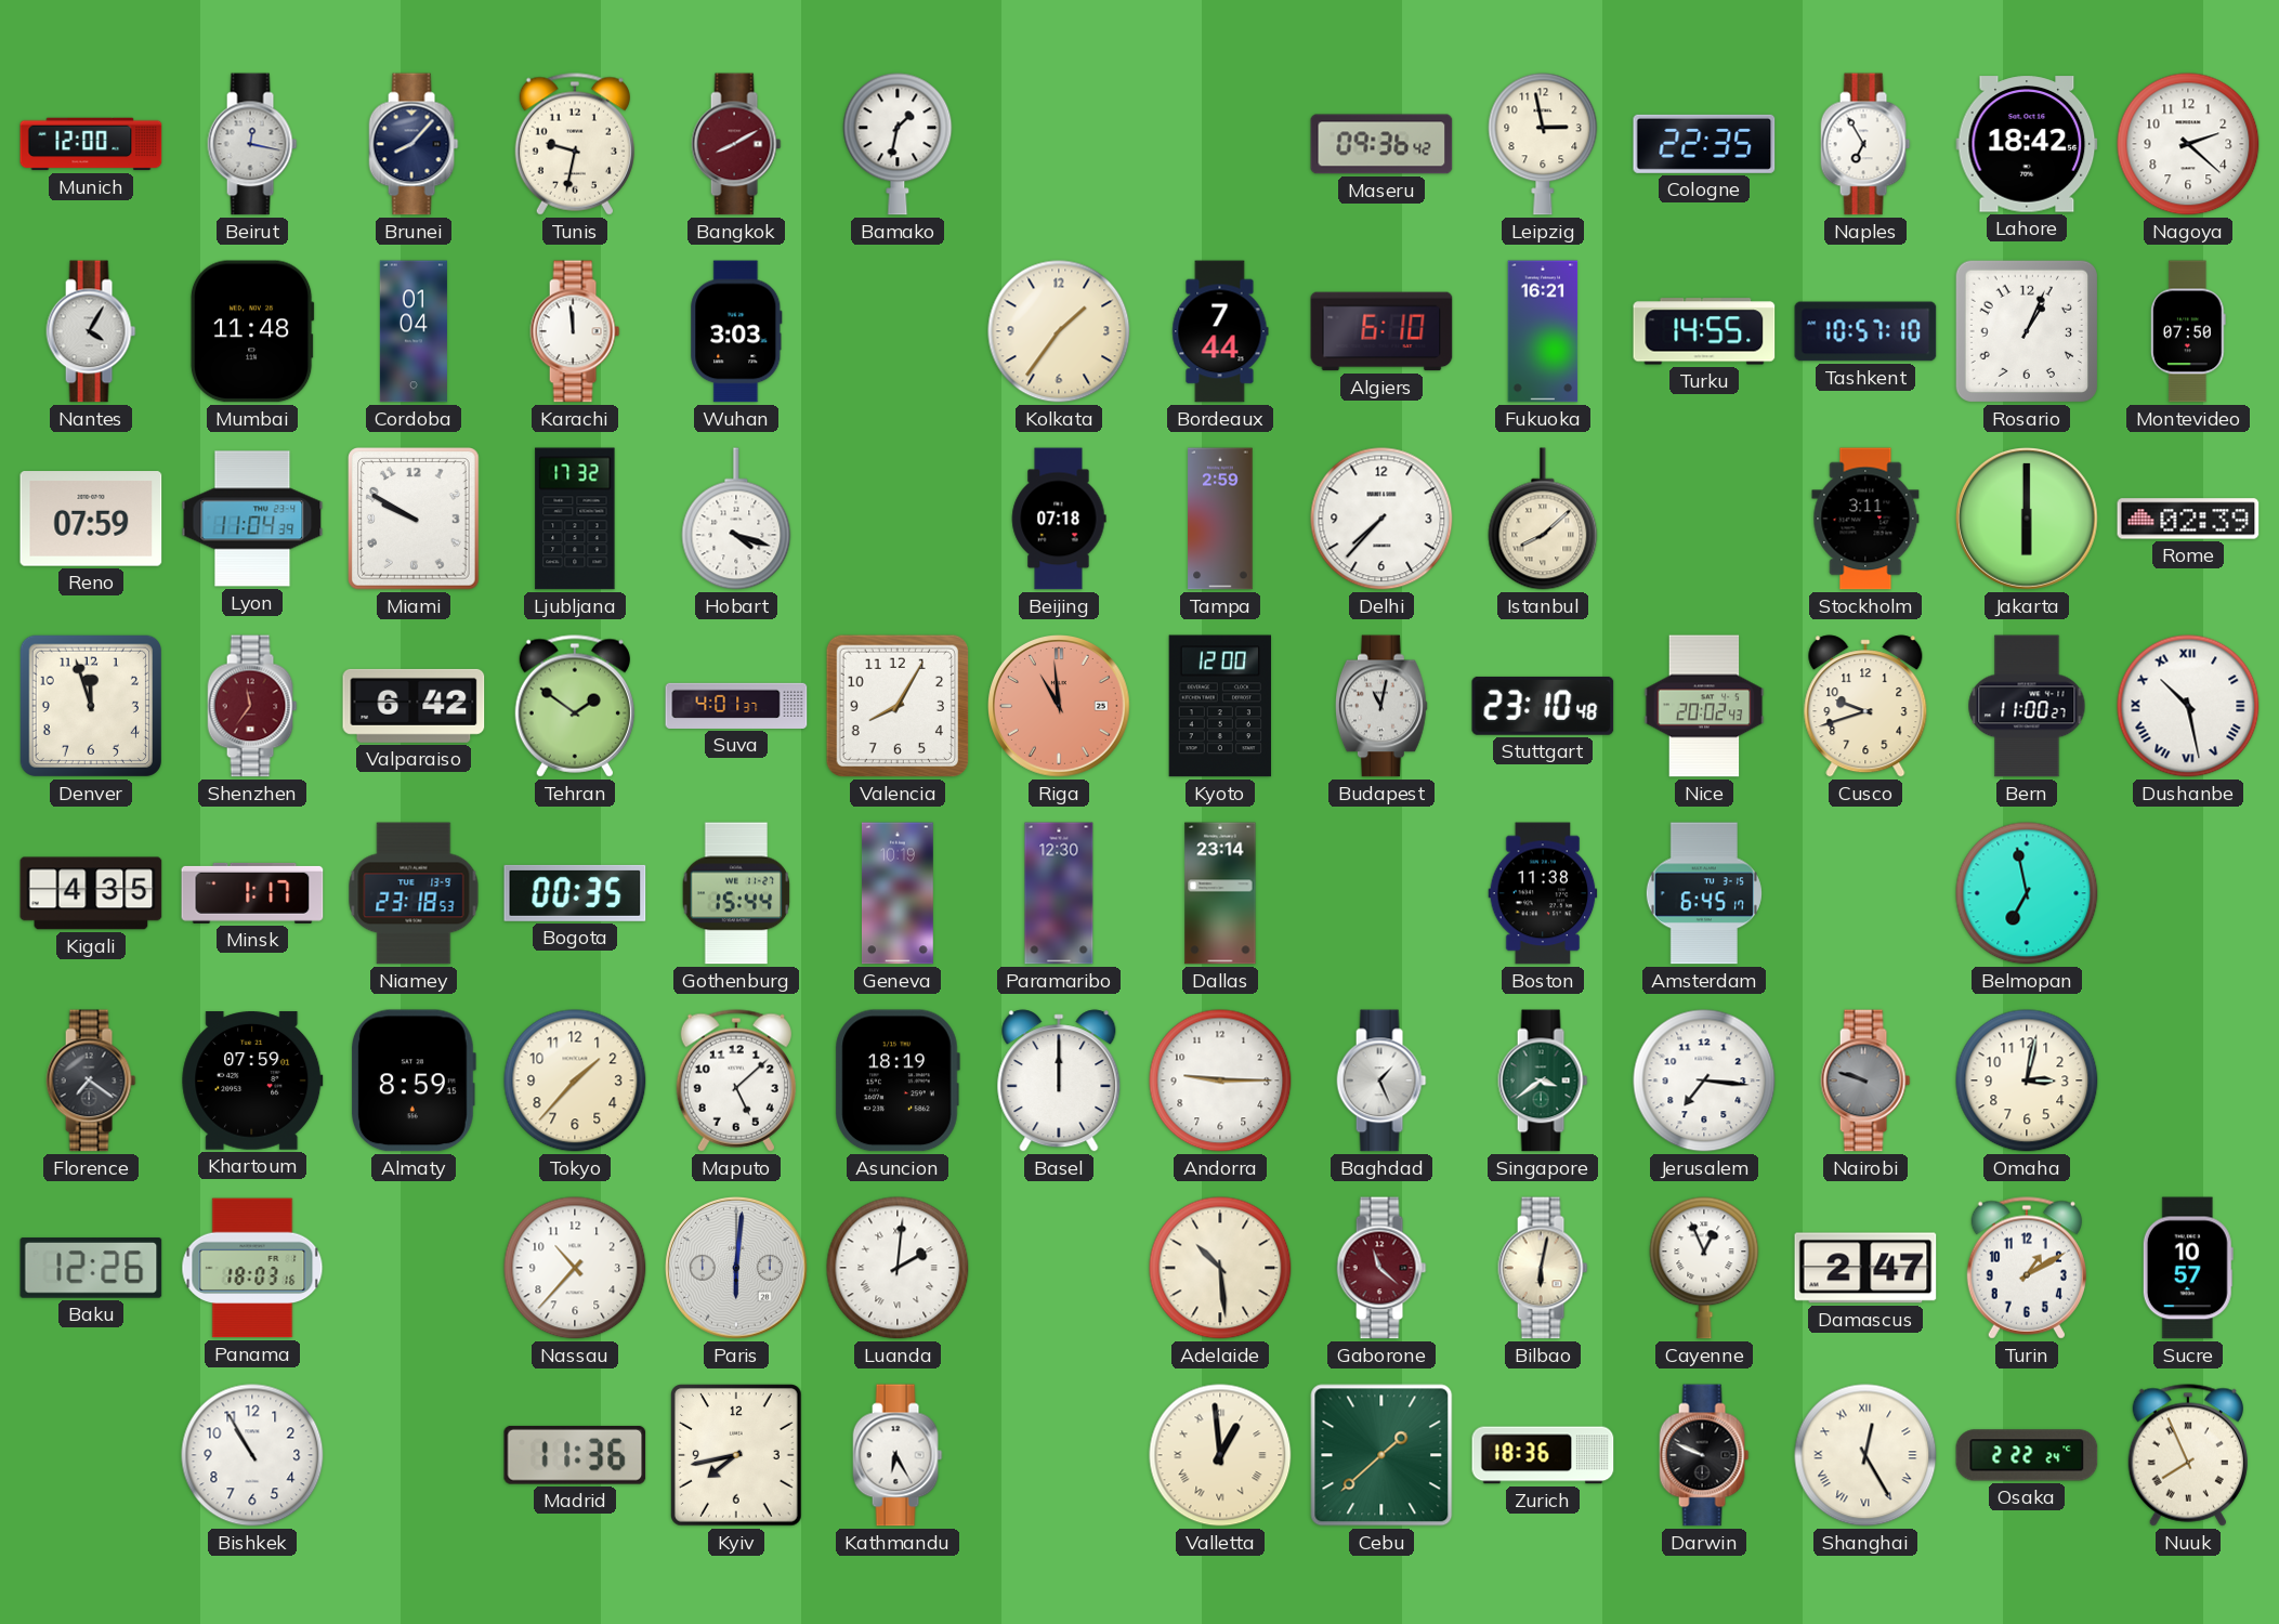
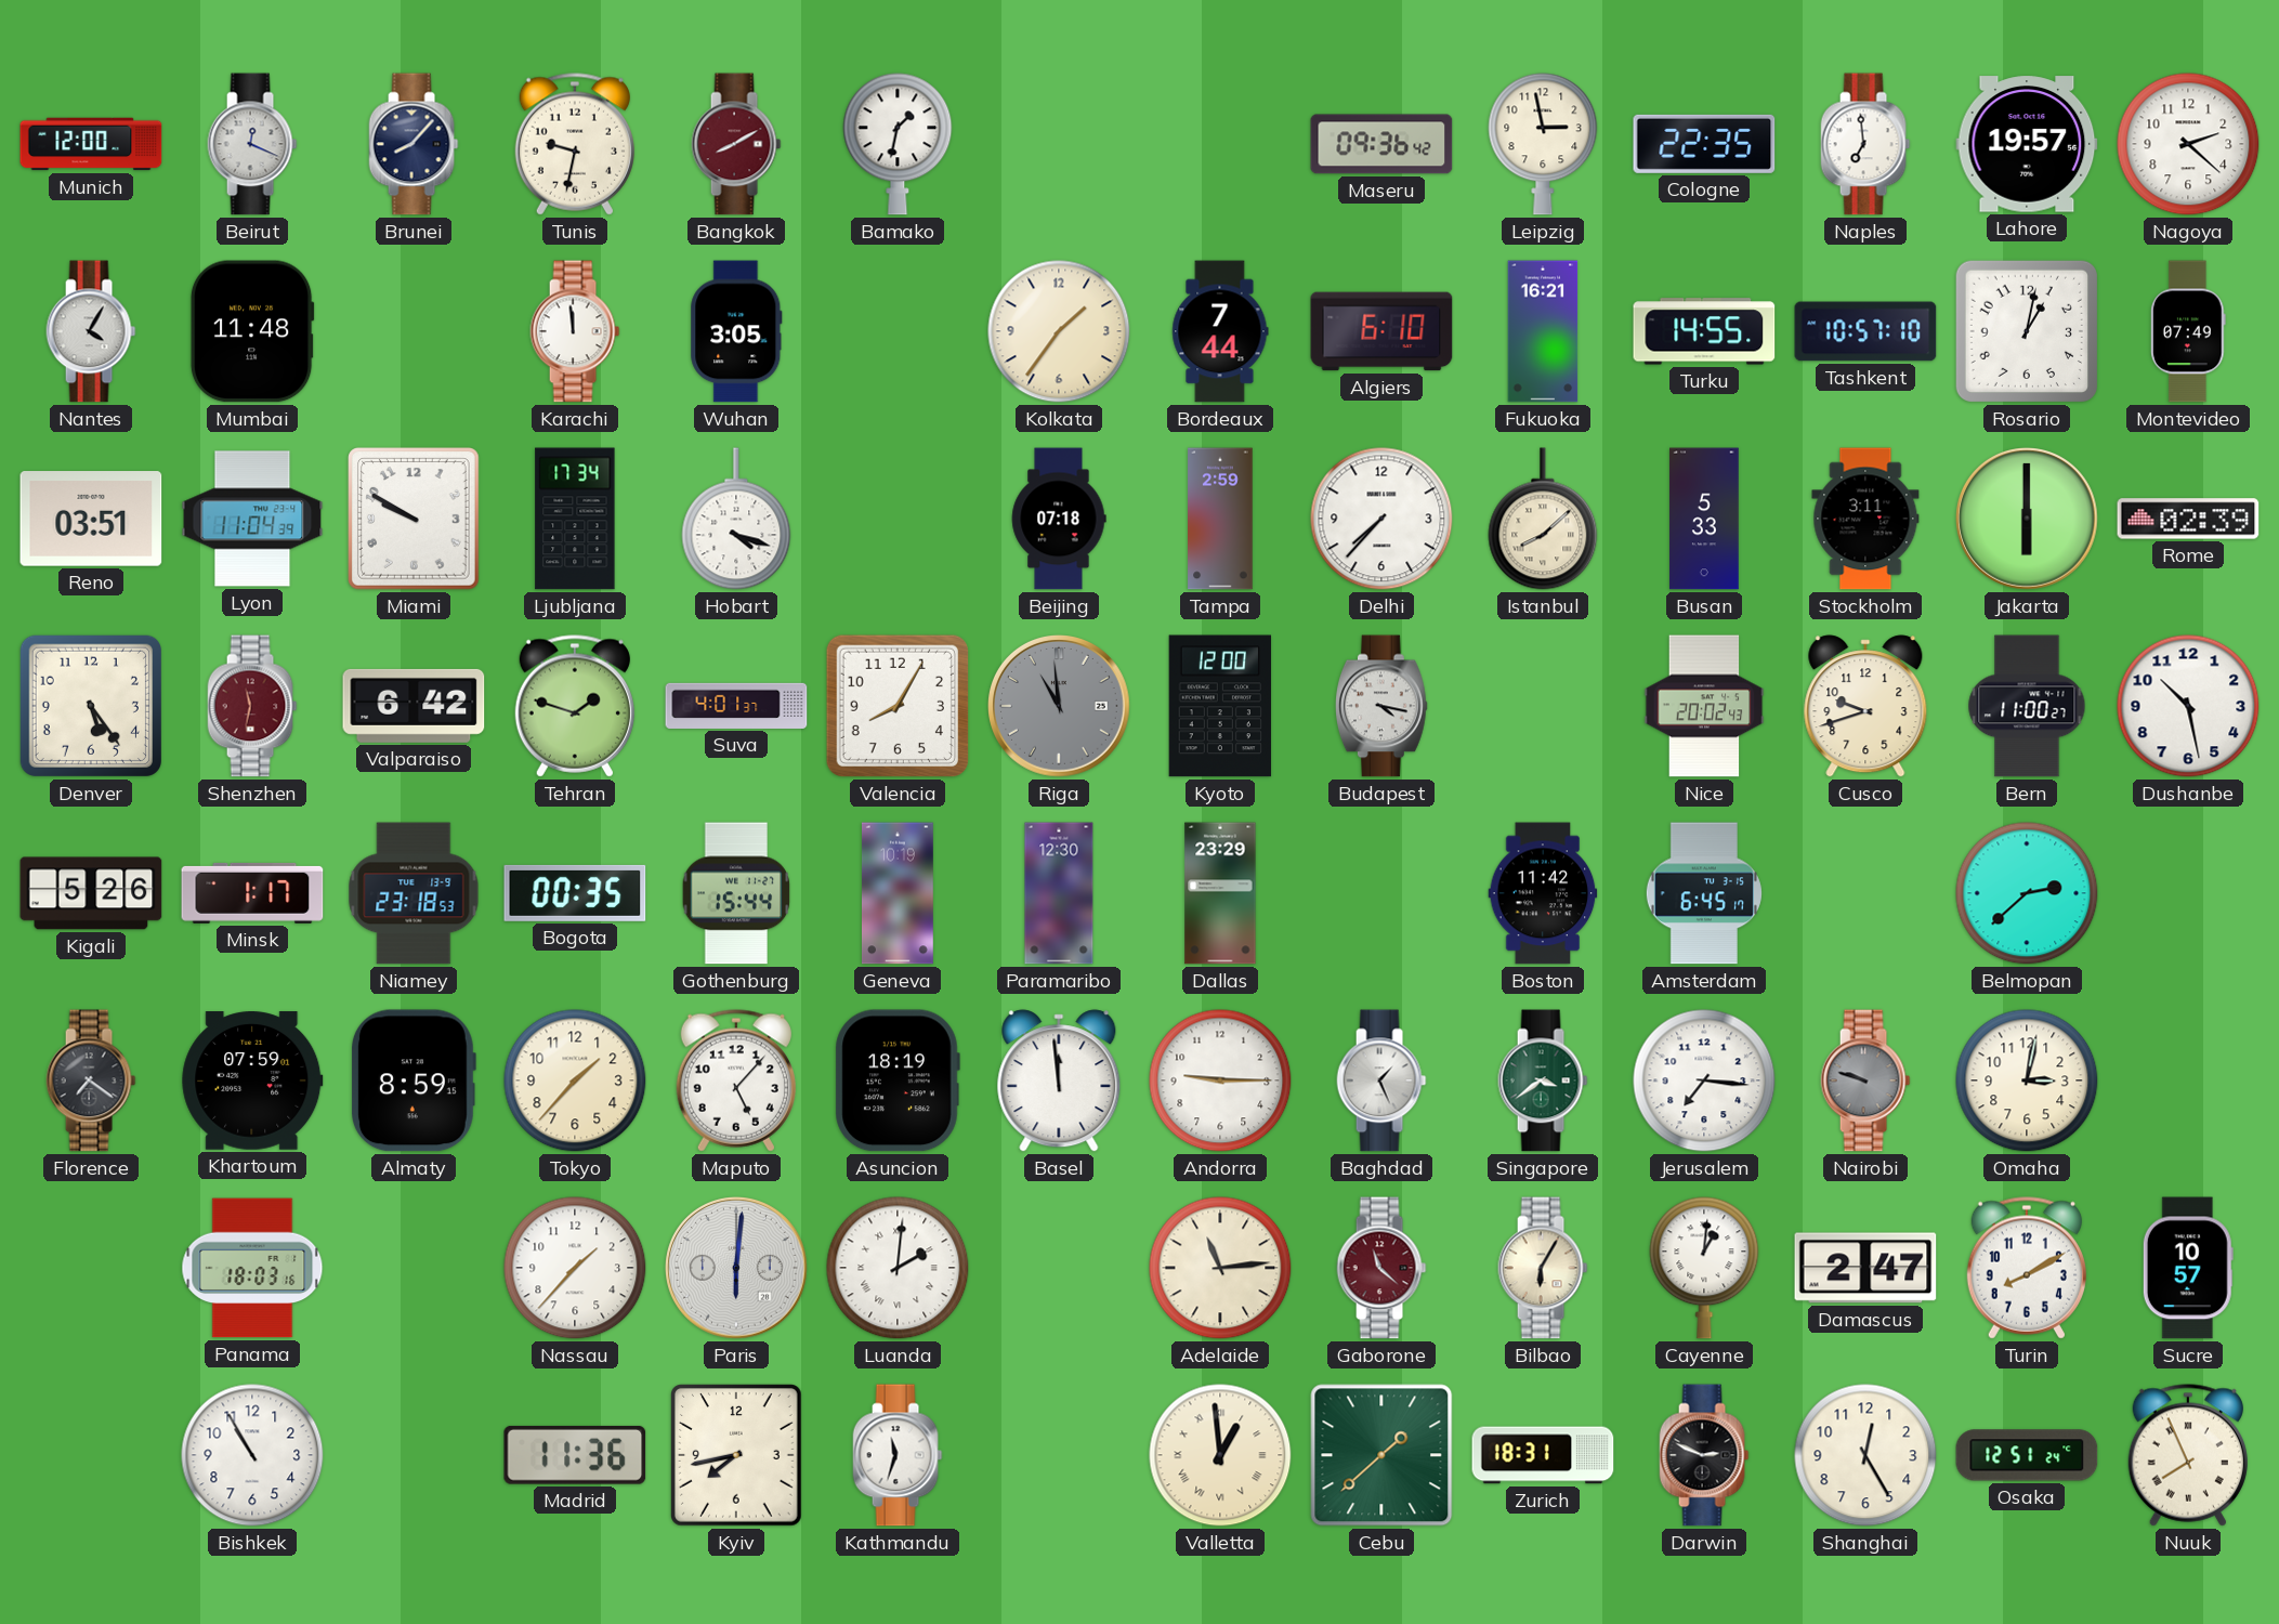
Beirut: 12:17 -> 12:19
Naples: 6:55 -> 6:59
Lahore: 18:42 -> 19:57
Cordoba: 01:04 -> none
Wuhan: 3:03 -> 3:05
Rosario: 1:04 -> 1:02
Montevideo: 07:50 -> 07:49
Reno: 07:59 -> 03:51
Ljubljana: 17:32 -> 17:34
Busan: none -> 5:33
Denver: 11:57 -> 5:24
Shenzhen: 11:36 -> 11:32
Tehran: 1:51 -> 1:48
Riga dial: salmon -> grey
Budapest: 11:02 -> 4:17
Stuttgart: 23:10 -> none
Dushanbe numerals: Roman -> Arabic
Kigali: 4:35 -> 5:26
Dallas: 23:14 -> 23:29
Boston: 11:38 -> 11:42
Belmopan: 6:58 -> 2:38
Maputo: 5:08 -> 5:07
Basel: 12:00 -> 11:59
Baku: 12:26 -> none
Nassau: 10:37 -> 1:37
Adelaide: 10:29 -> 11:14
Bilbao: 6:02 -> 6:05
Cayenne: 12:56 -> 1:01
Turin: 1:10 -> 8:10
Kathmandu: 6:25 -> 11:33
Zurich: 18:36 -> 18:31
Darwin: 9:49 -> 2:49
Shanghai numerals: Roman -> Arabic
Osaka: 2:22 -> 12:51
